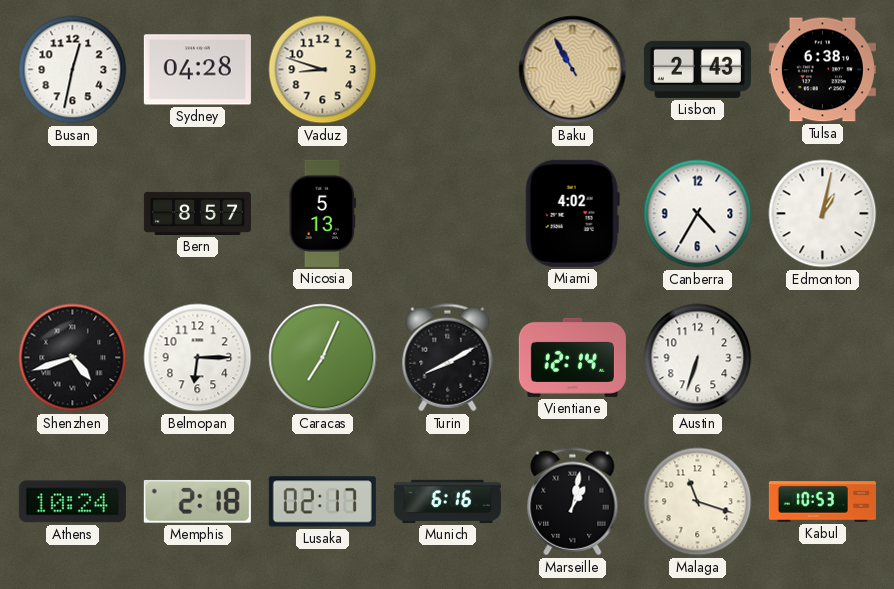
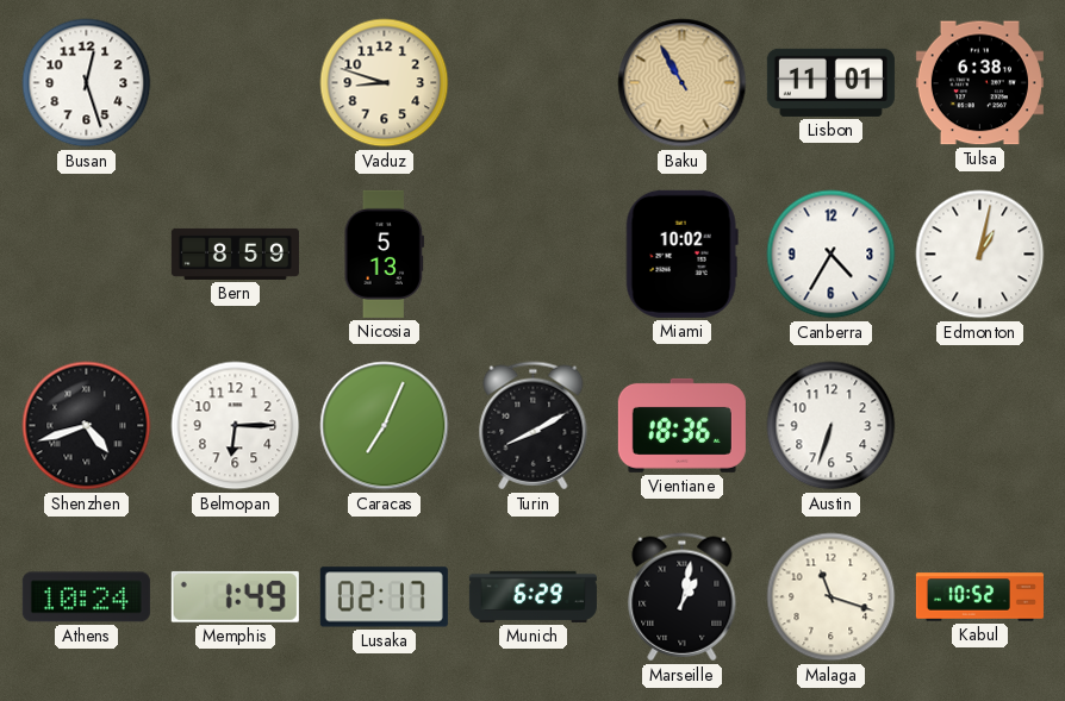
Busan: 12:32 -> 12:27
Sydney: 04:28 -> none
Lisbon: 2:43 -> 11:01
Bern: 8:57 -> 8:59
Miami: 4:02 -> 10:02
Vientiane: 12:14 -> 18:36
Memphis: 2:18 -> 1:49
Munich: 6:16 -> 6:29
Kabul: 10:53 -> 10:52
